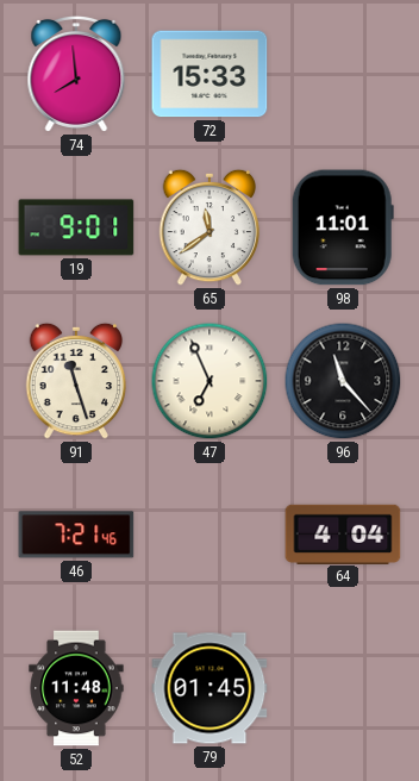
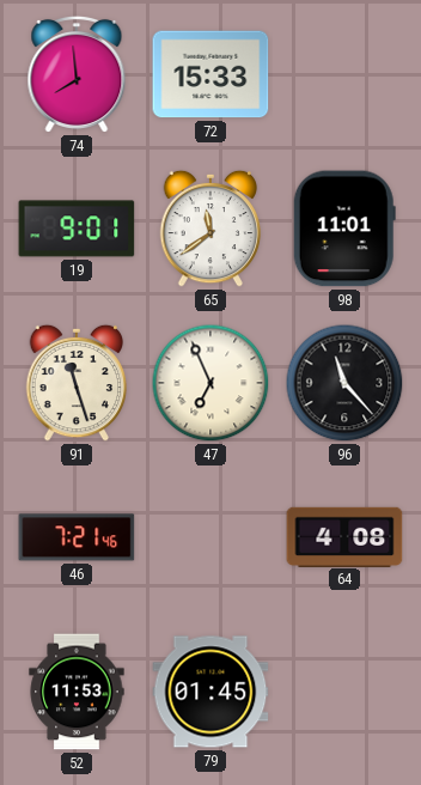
64: 4:04 -> 4:08
52: 11:48 -> 11:53
